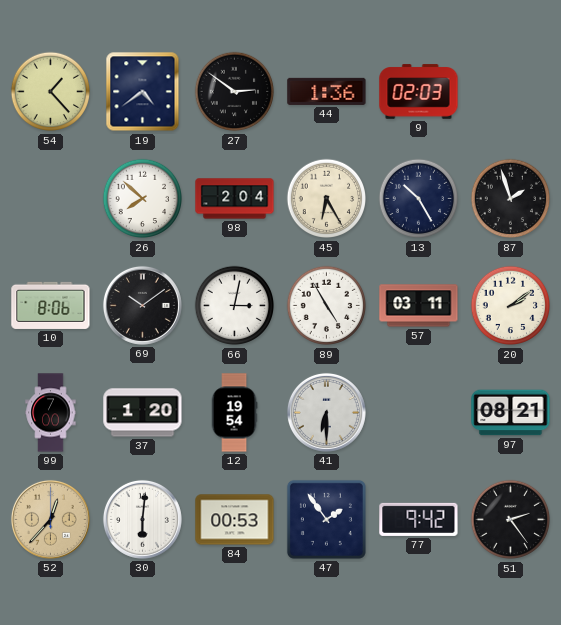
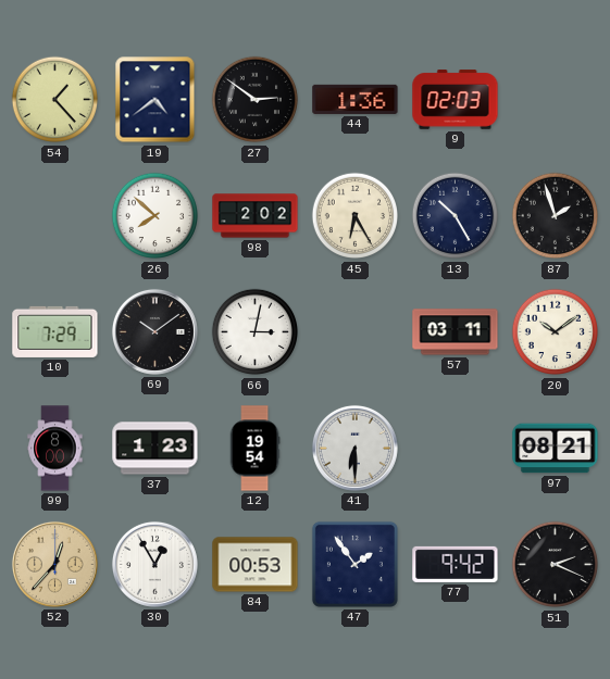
98: 2:04 -> 2:02
10: 8:06 -> 7:29
89: 4:55 -> none
20: 2:09 -> 10:09
99: 7:00 -> 8:00
37: 1:20 -> 1:23
30: 6:01 -> 12:55
51: 2:24 -> 2:19
